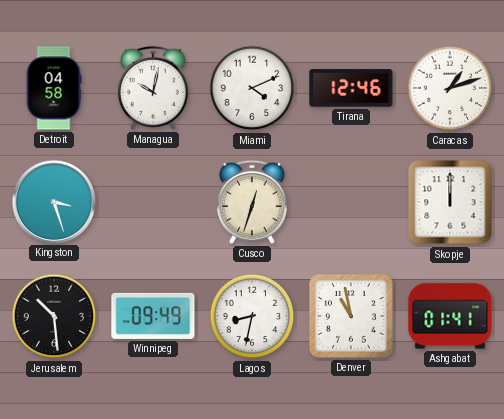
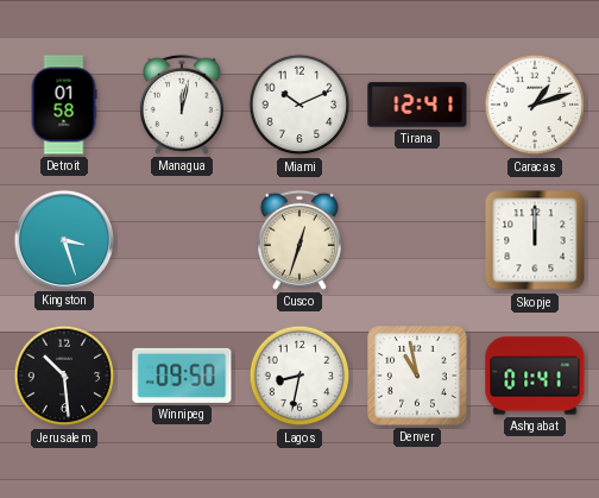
Detroit: 04:58 -> 01:58
Managua: 10:02 -> 12:02
Miami: 4:11 -> 10:11
Tirana: 12:46 -> 12:41
Winnipeg: 09:49 -> 09:50
